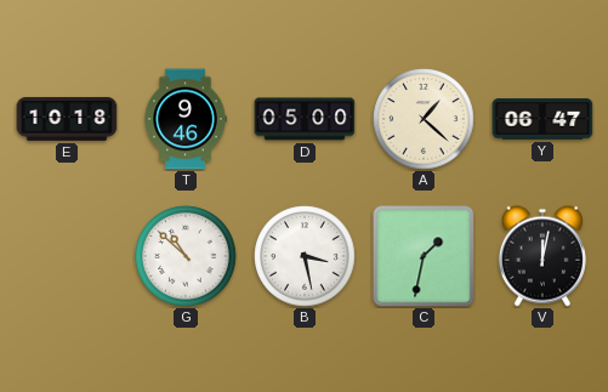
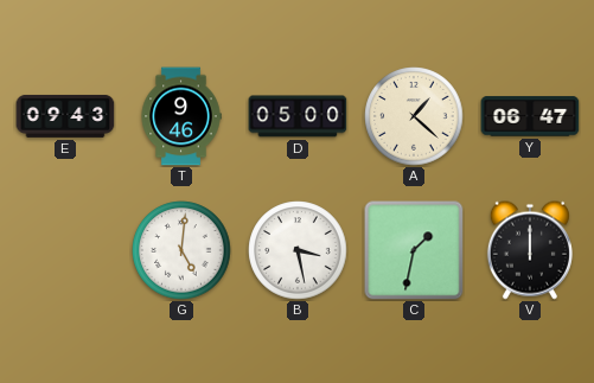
E: 10:18 -> 09:43
G: 10:52 -> 5:01
V: 12:02 -> 12:00
